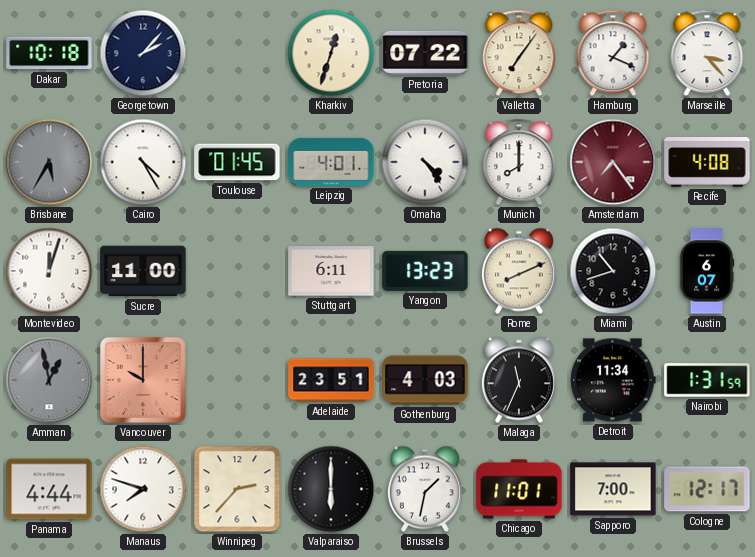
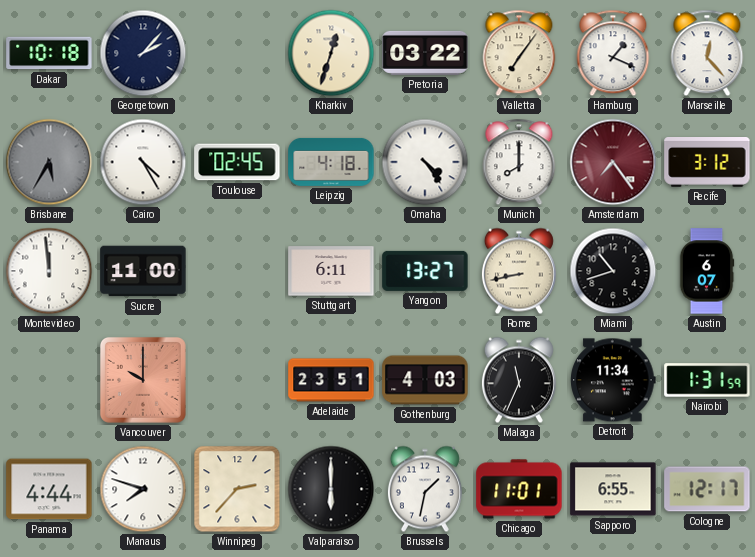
Pretoria: 07:22 -> 03:22
Marseille: 3:23 -> 12:23
Toulouse: 01:45 -> 02:45
Leipzig: 4:01 -> 4:18
Recife: 4:08 -> 3:12
Montevideo: 12:03 -> 11:59
Yangon: 13:23 -> 13:27
Rome: 8:11 -> 8:43
Amman: 12:58 -> none
Sapporo: 7:00 -> 6:55
